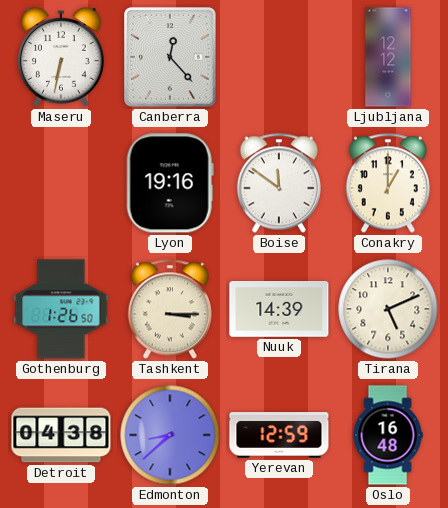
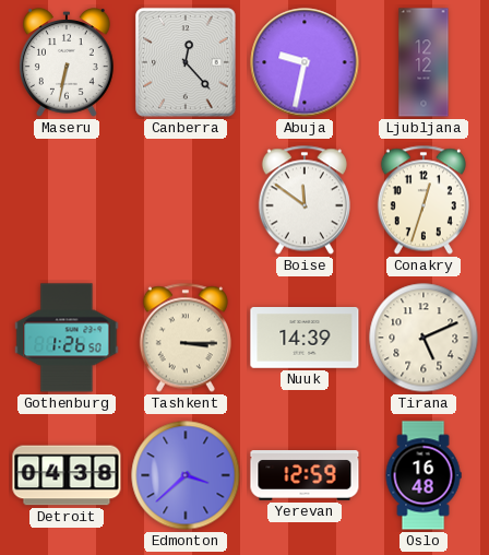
Abuja: none -> 9:32
Lyon: 19:16 -> none
Conakry: 1:00 -> 12:33
Edmonton: 8:38 -> 3:38
